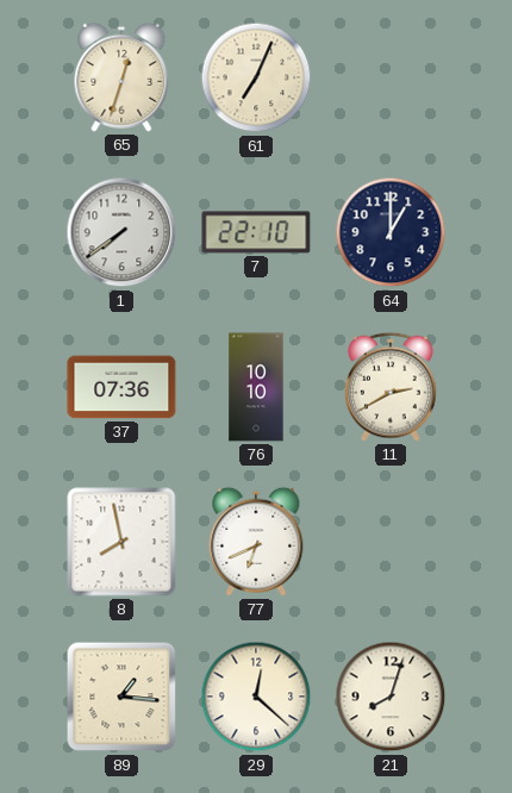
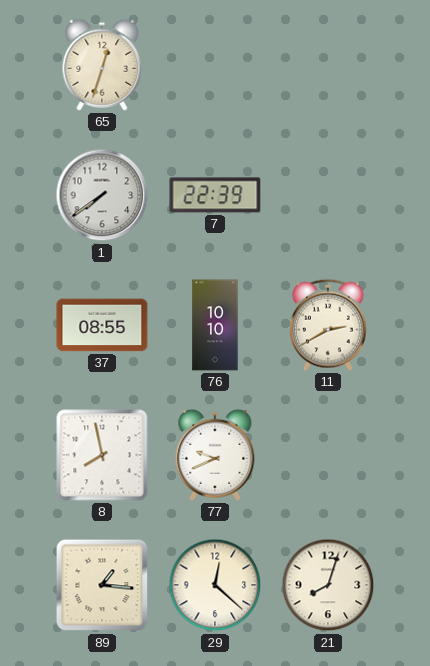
61: 7:04 -> none
7: 22:10 -> 22:39
64: 1:00 -> none
37: 07:36 -> 08:55
77: 6:41 -> 9:41
